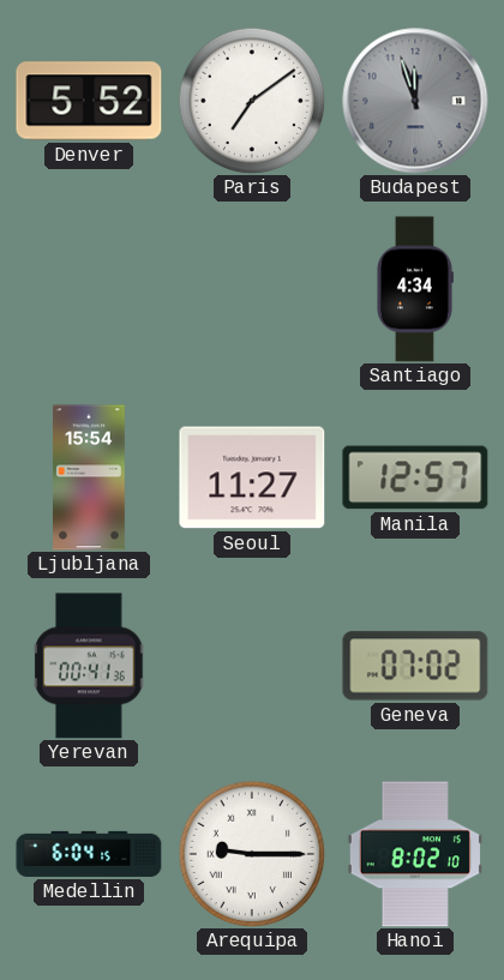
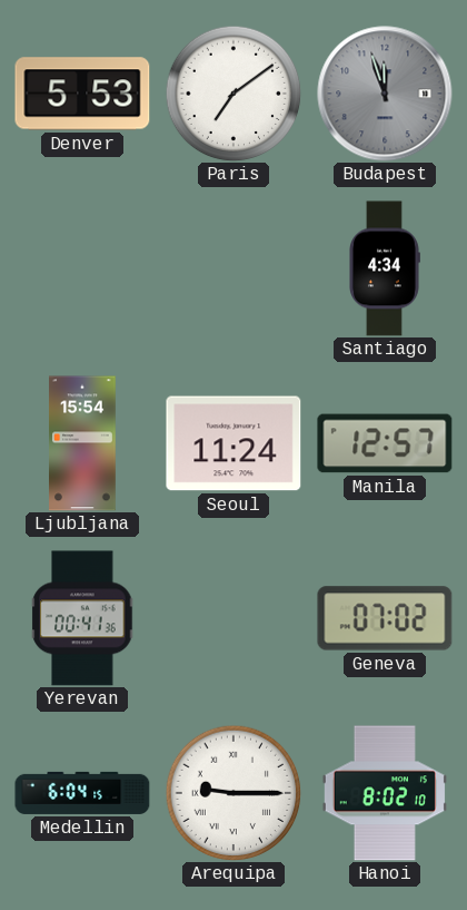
Denver: 5:52 -> 5:53
Seoul: 11:27 -> 11:24
